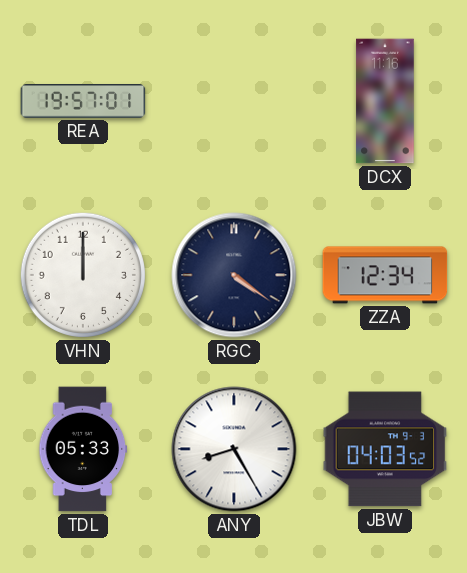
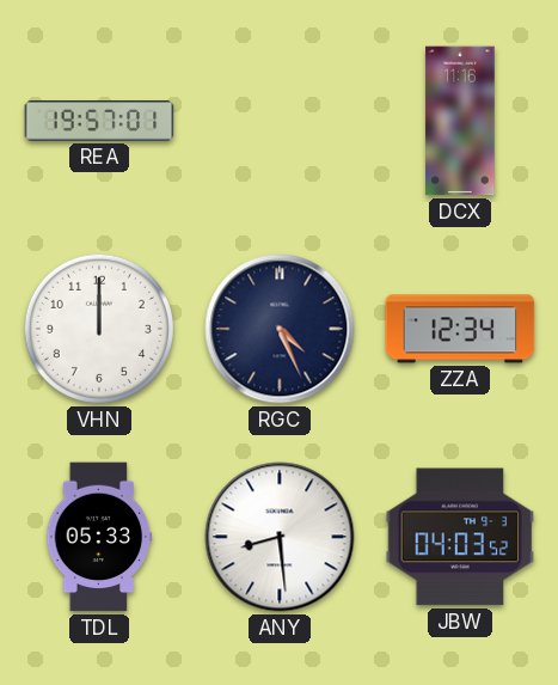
RGC: 4:21 -> 4:26
ANY: 8:25 -> 8:29
